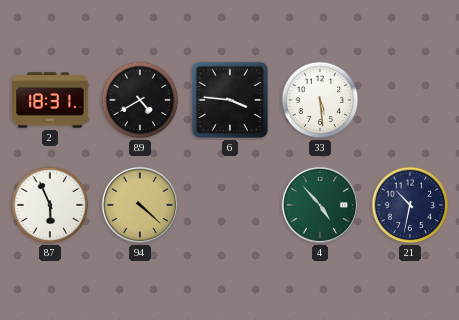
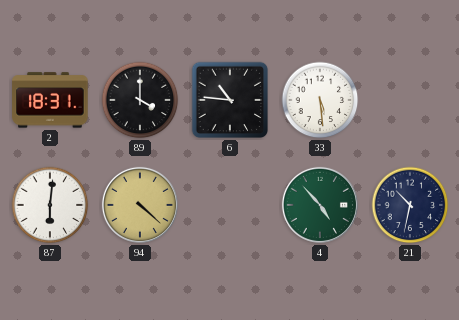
89: 4:40 -> 4:00
6: 3:46 -> 10:46
87: 5:56 -> 6:01
